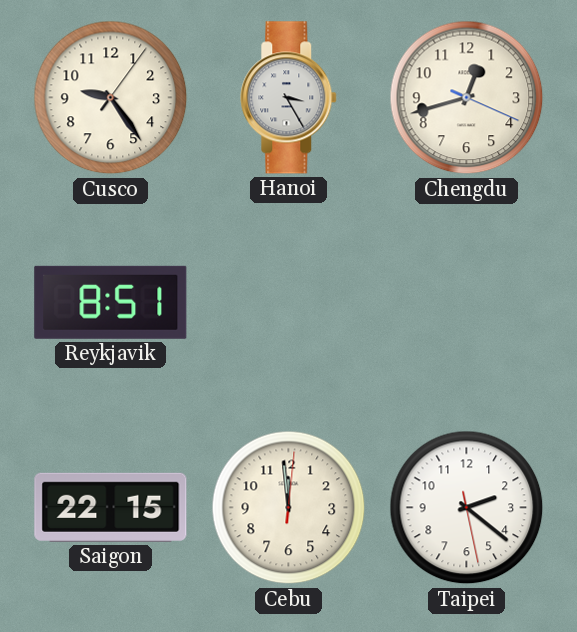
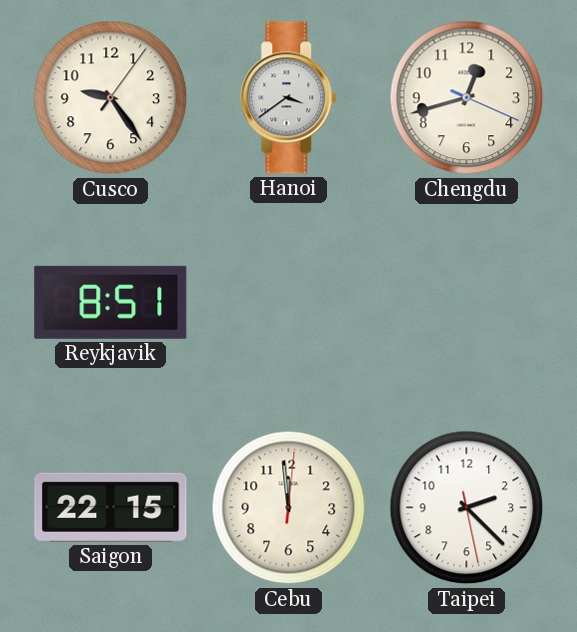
Hanoi: 3:25 -> 3:39
Taipei: 2:21 -> 2:22
